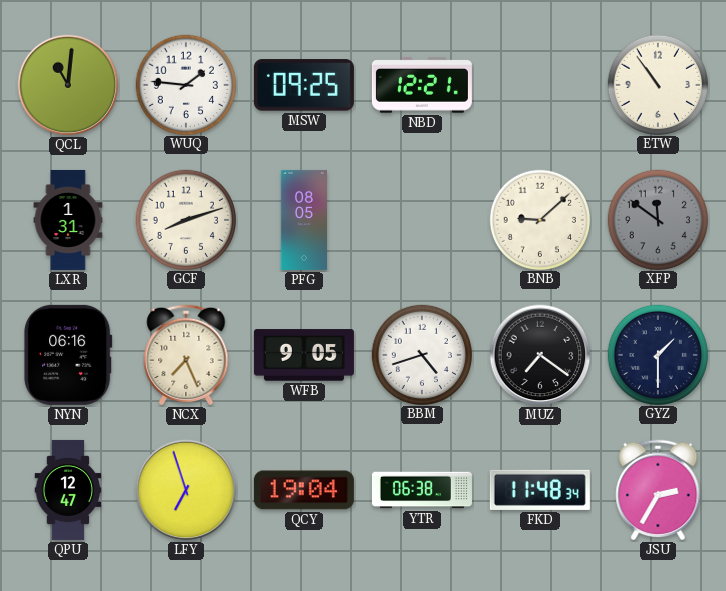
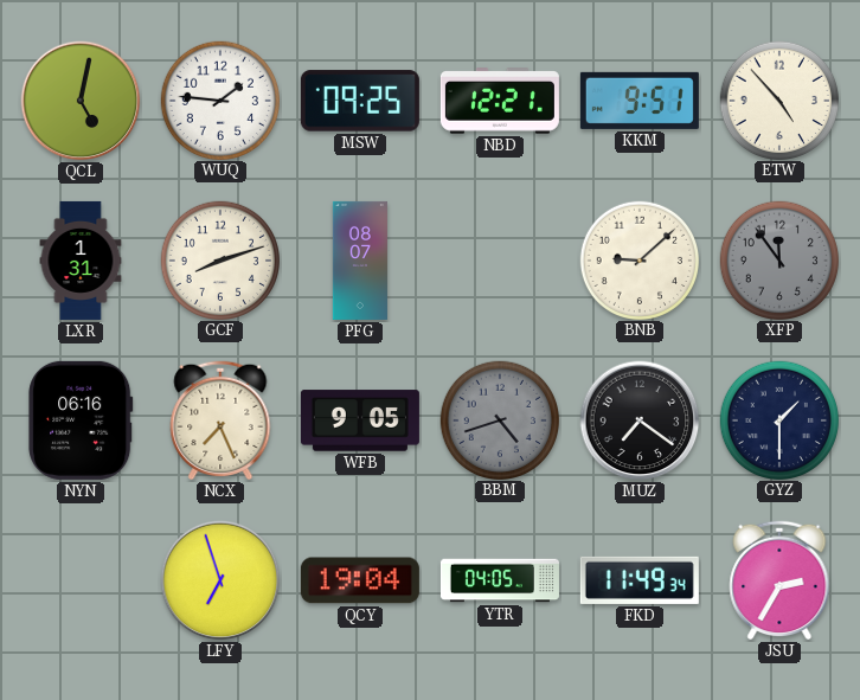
QCL: 11:01 -> 5:02
KKM: none -> 9:51
ETW: 10:54 -> 4:53
PFG: 08:05 -> 08:07
XFP: 11:51 -> 11:54
BBM dial: white -> grey
QPU: 12:47 -> none
YTR: 06:38 -> 04:05
FKD: 11:48 -> 11:49
